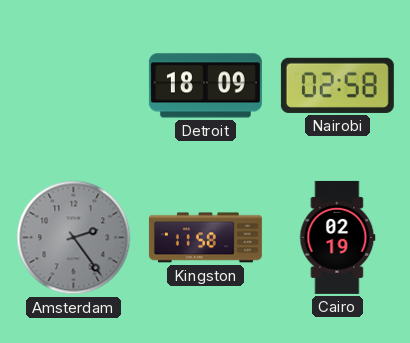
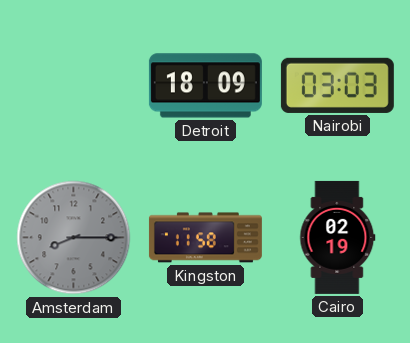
Nairobi: 02:58 -> 03:03
Amsterdam: 2:24 -> 8:15
